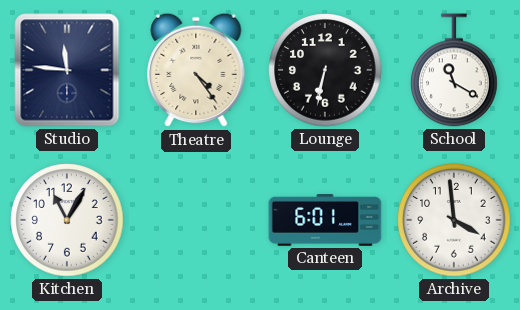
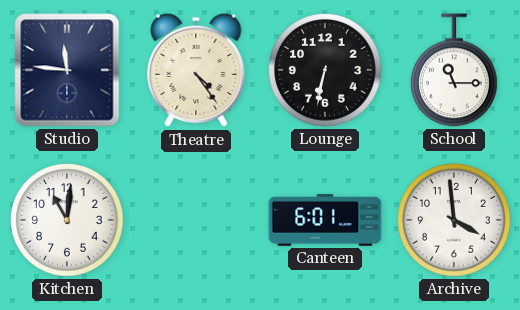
School: 11:20 -> 11:15
Kitchen: 11:05 -> 11:01
